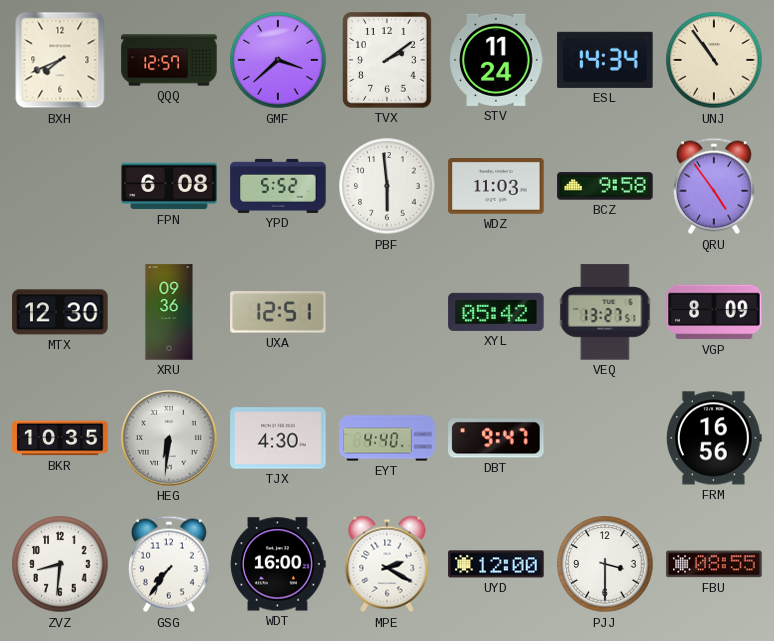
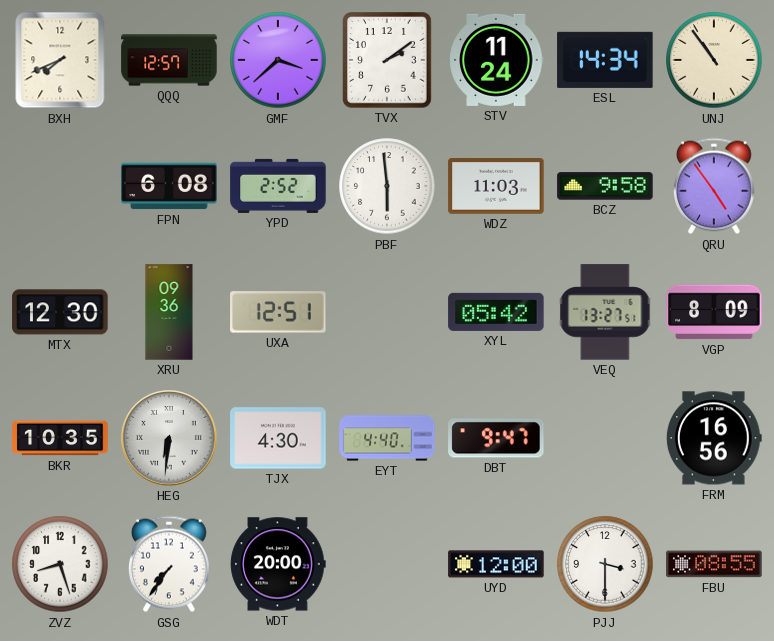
YPD: 5:52 -> 2:52
ZVZ: 8:31 -> 8:27
WDT: 16:00 -> 20:00
MPE: 2:20 -> none
